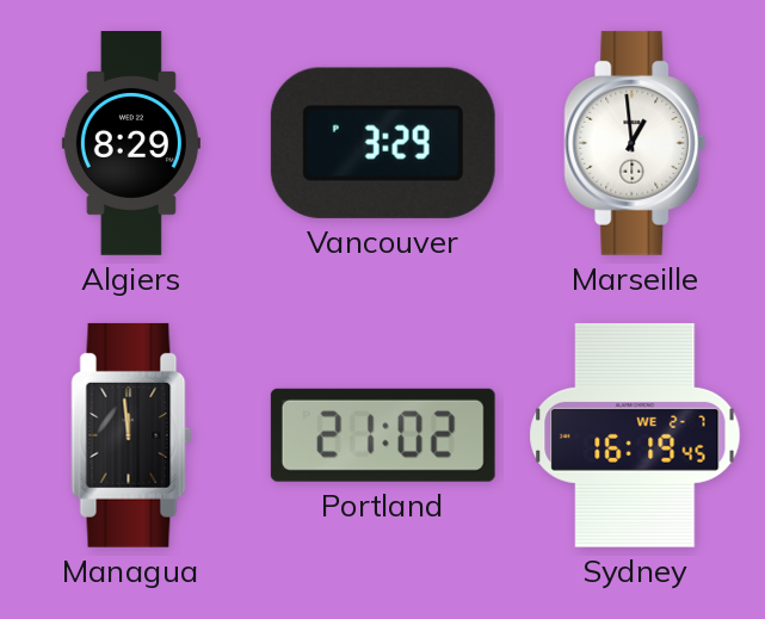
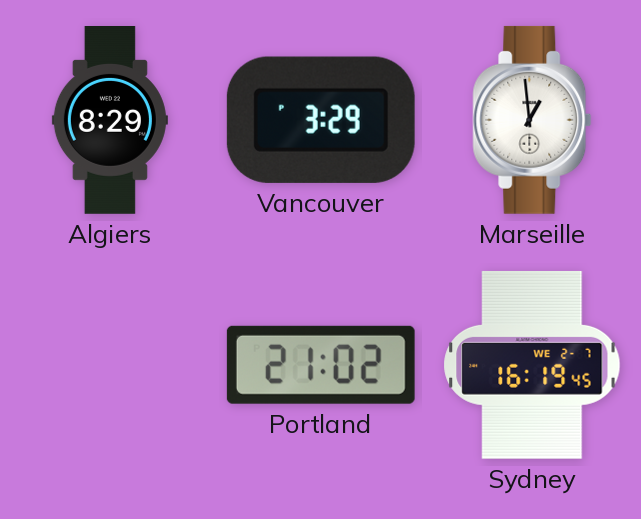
Managua: 11:59 -> none
